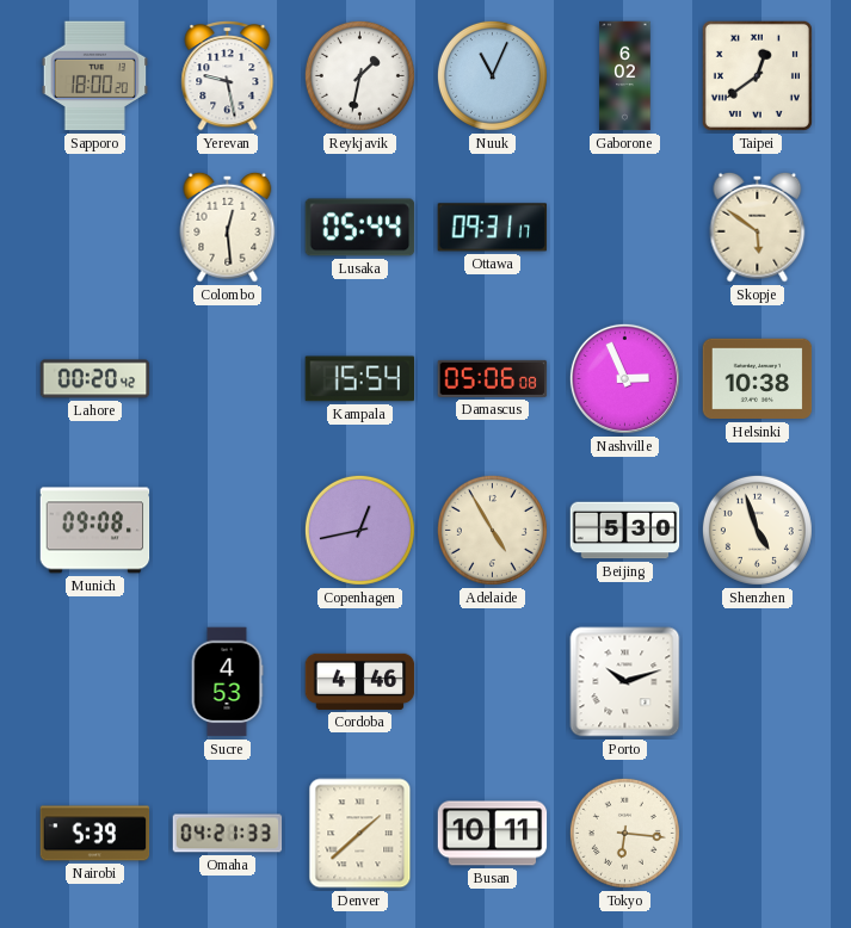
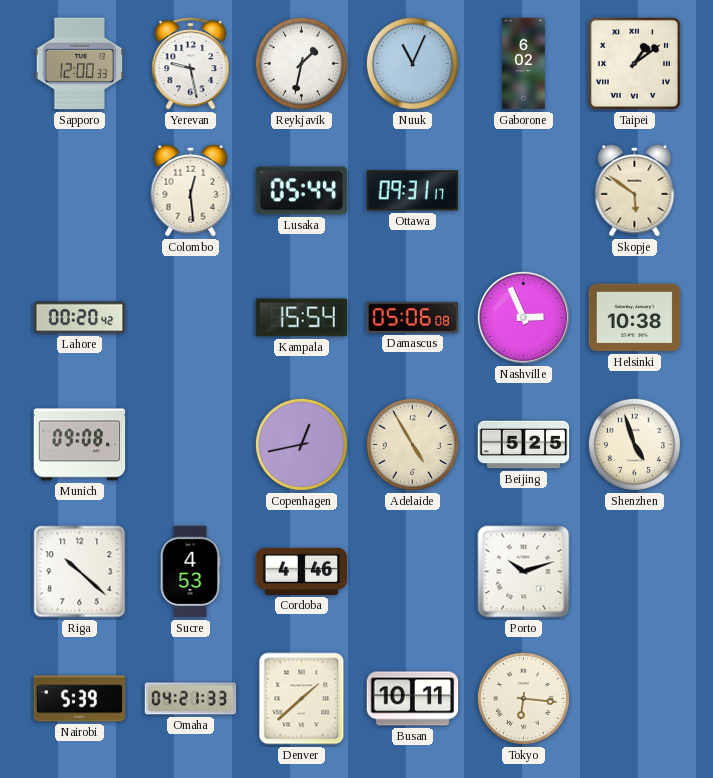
Sapporo: 18:00 -> 12:00
Taipei: 12:39 -> 1:09
Beijing: 5:30 -> 5:25
Riga: none -> 10:22
